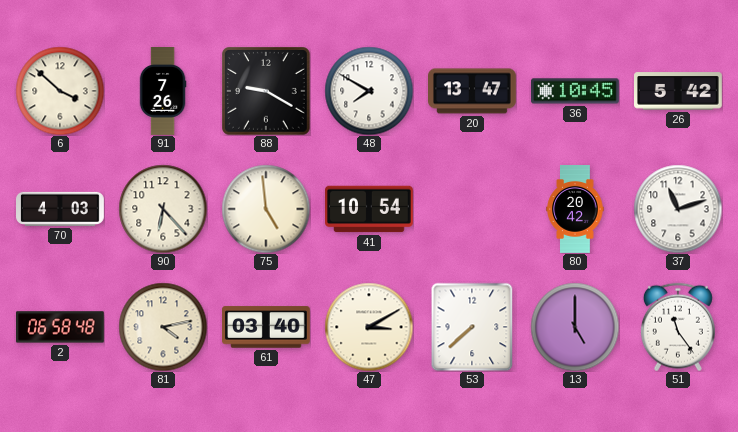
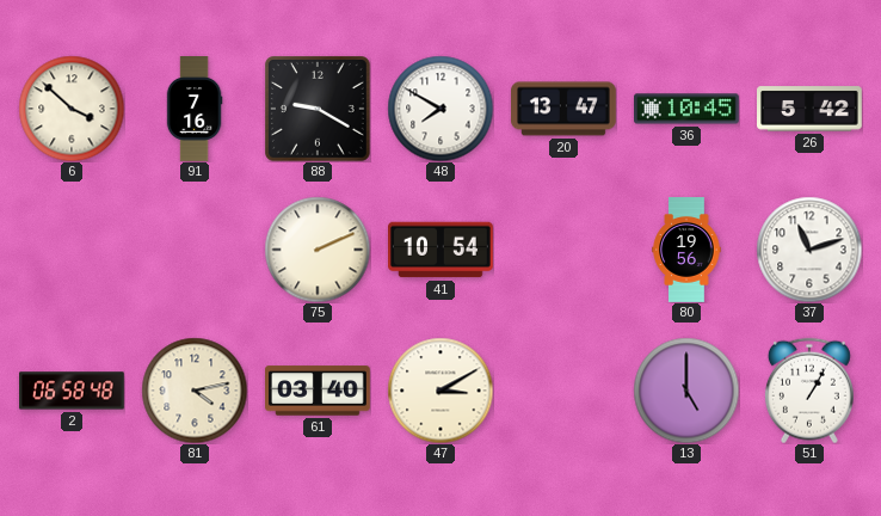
91: 7:26 -> 7:16
70: 4:03 -> none
90: 6:23 -> none
75: 4:59 -> 2:11
80: 20:42 -> 19:56
53: 7:38 -> none
51: 11:24 -> 1:05
